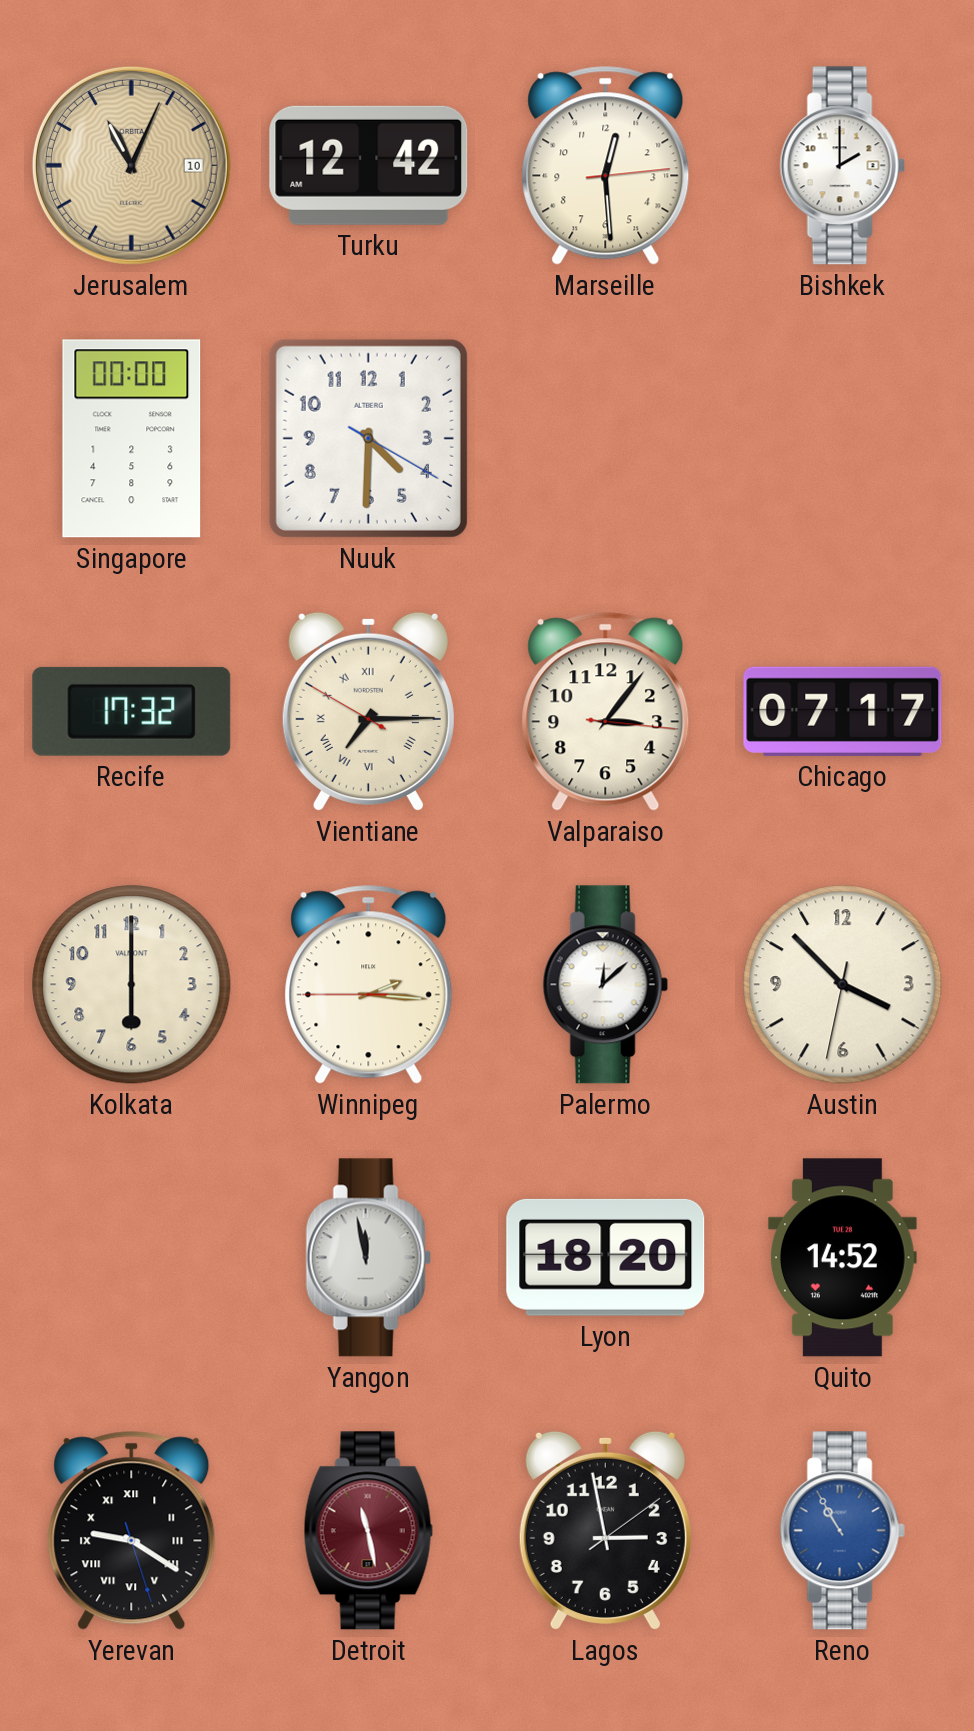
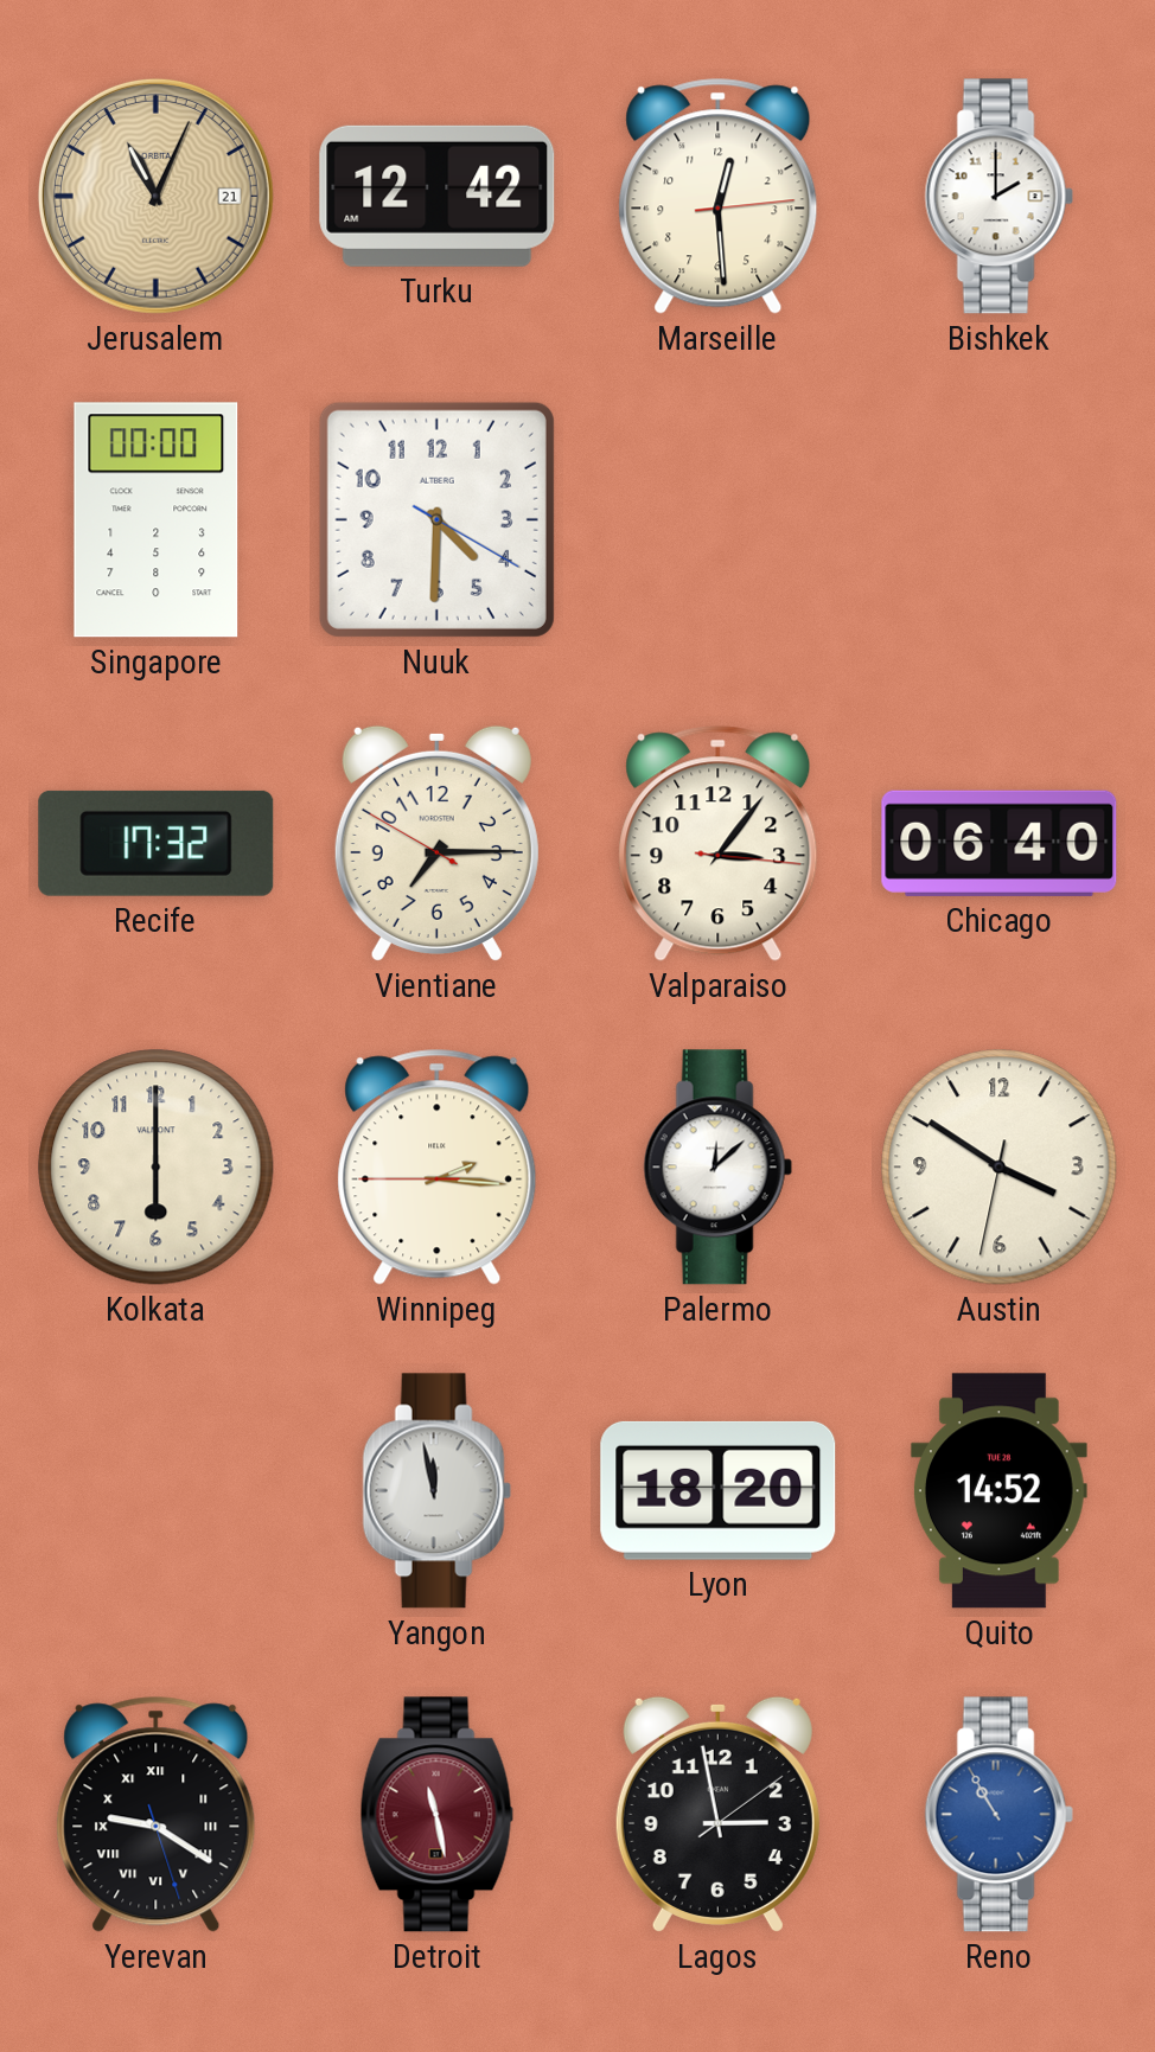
Jerusalem date: 10 -> 21
Vientiane numerals: Roman -> Arabic
Chicago: 07:17 -> 06:40
Austin: 3:52 -> 3:50
